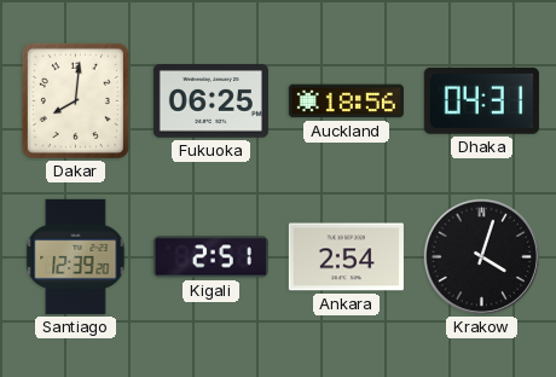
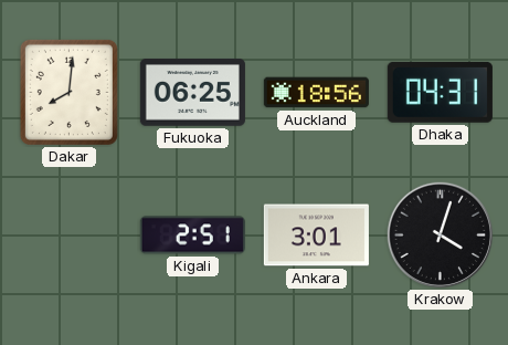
Santiago: 12:39 -> none
Ankara: 2:54 -> 3:01
